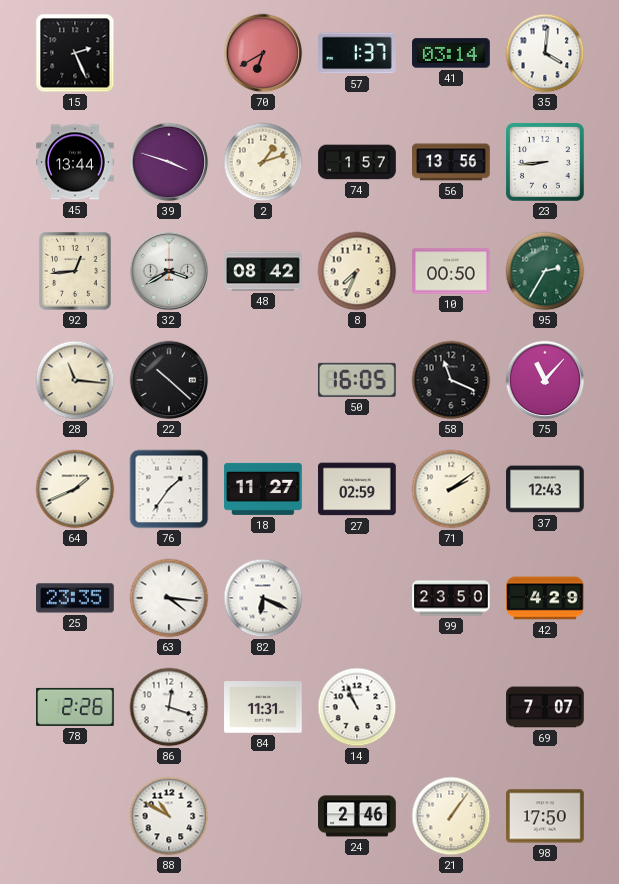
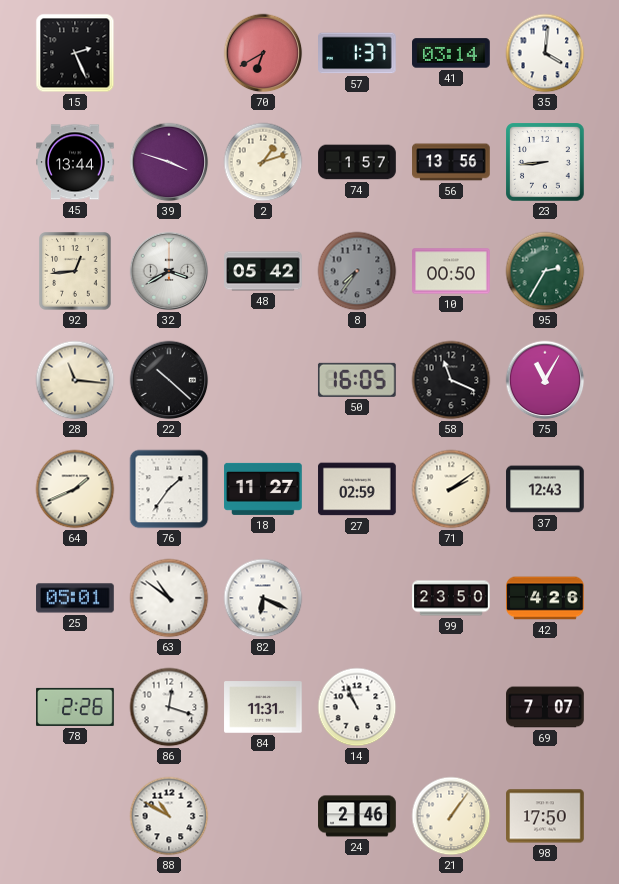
48: 08:42 -> 05:42
8: 7:34 -> 7:36
8 dial: cream -> grey
75: 11:07 -> 11:05
25: 23:35 -> 05:01
63: 4:16 -> 10:51
42: 4:29 -> 4:26
